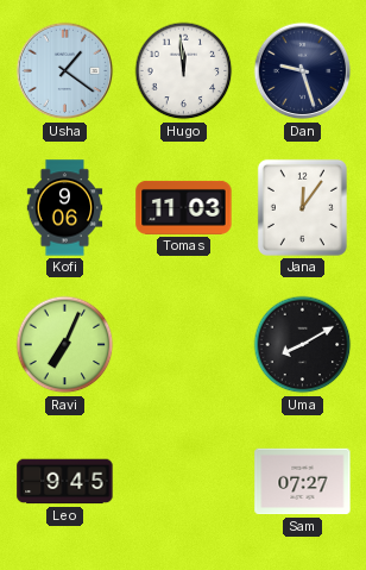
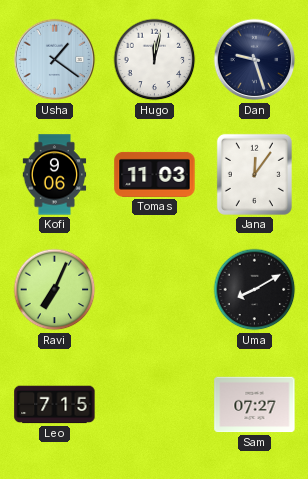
Hugo: 11:59 -> 12:02
Leo: 9:45 -> 7:15
